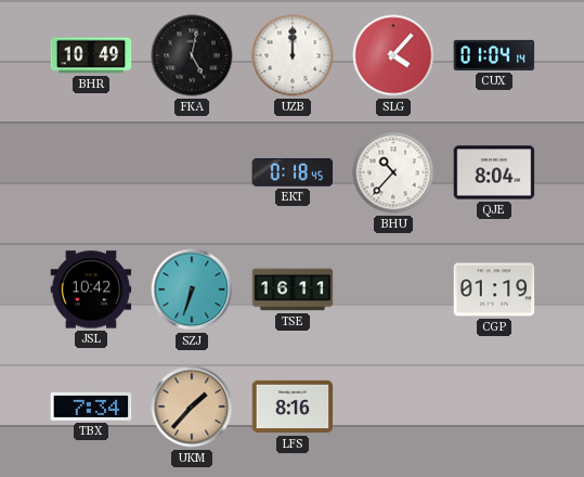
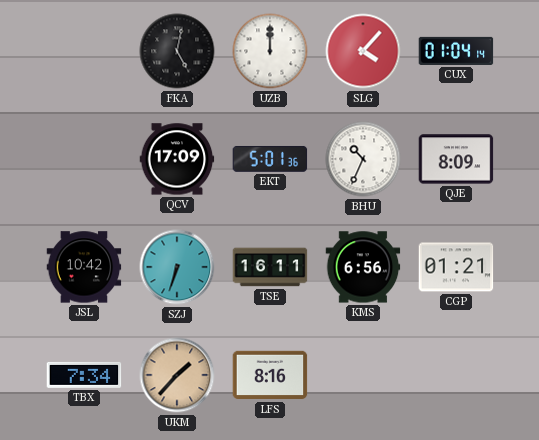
BHR: 10:49 -> none
QCV: none -> 17:09
EKT: 0:18 -> 5:01
BHU: 10:37 -> 10:34
QJE: 8:04 -> 8:09
KMS: none -> 6:56
CGP: 01:19 -> 01:21
